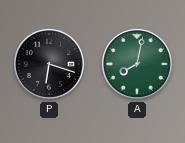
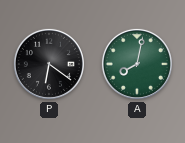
P: 6:18 -> 6:21
